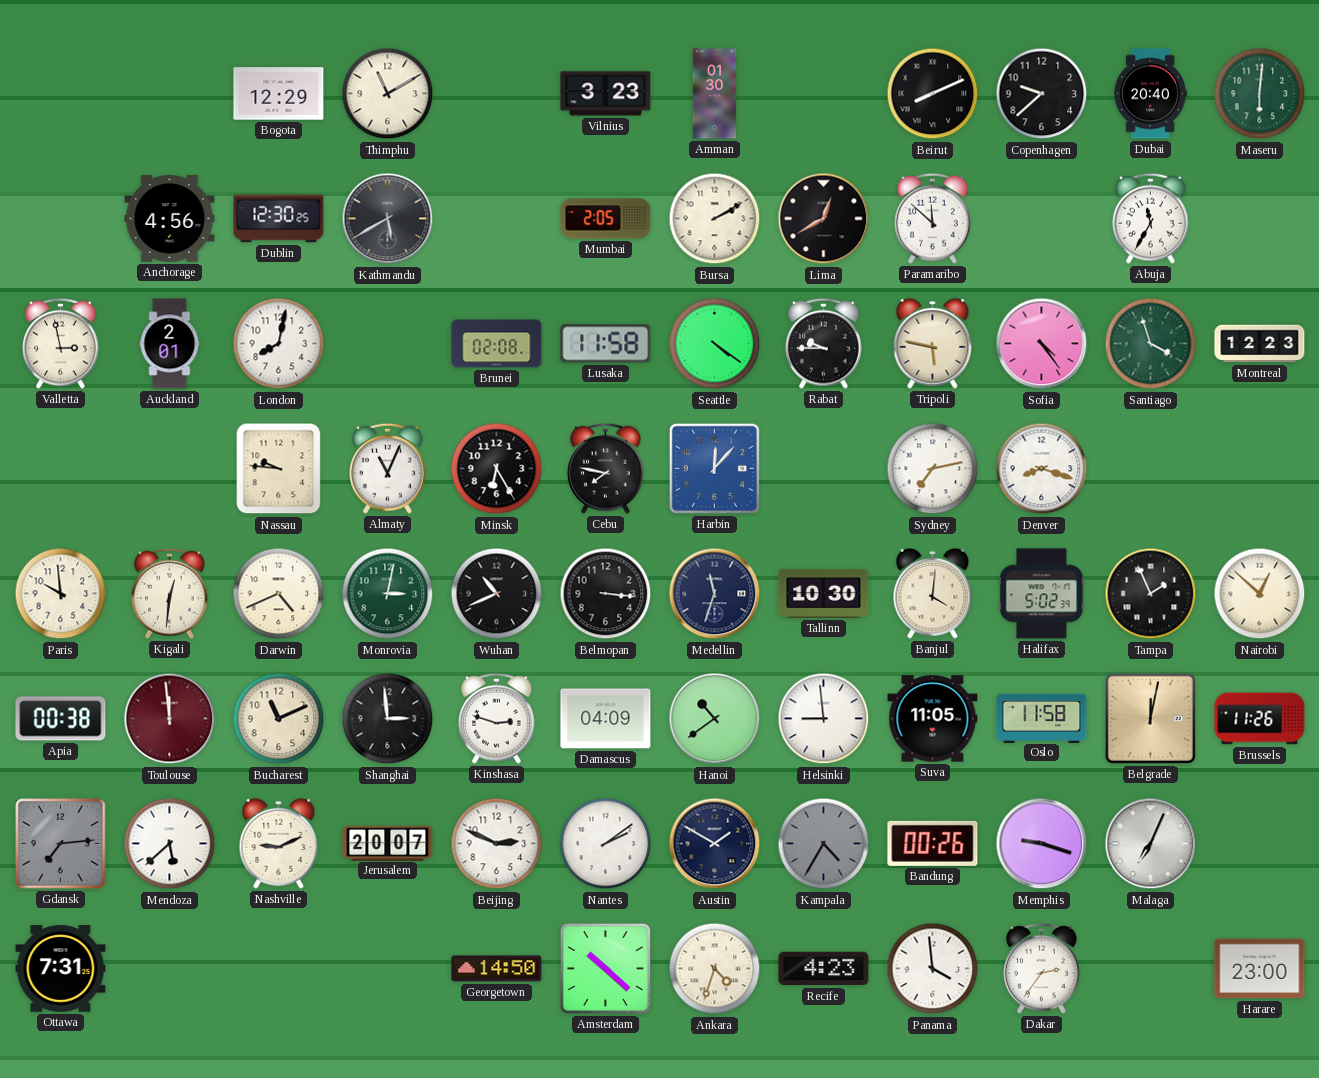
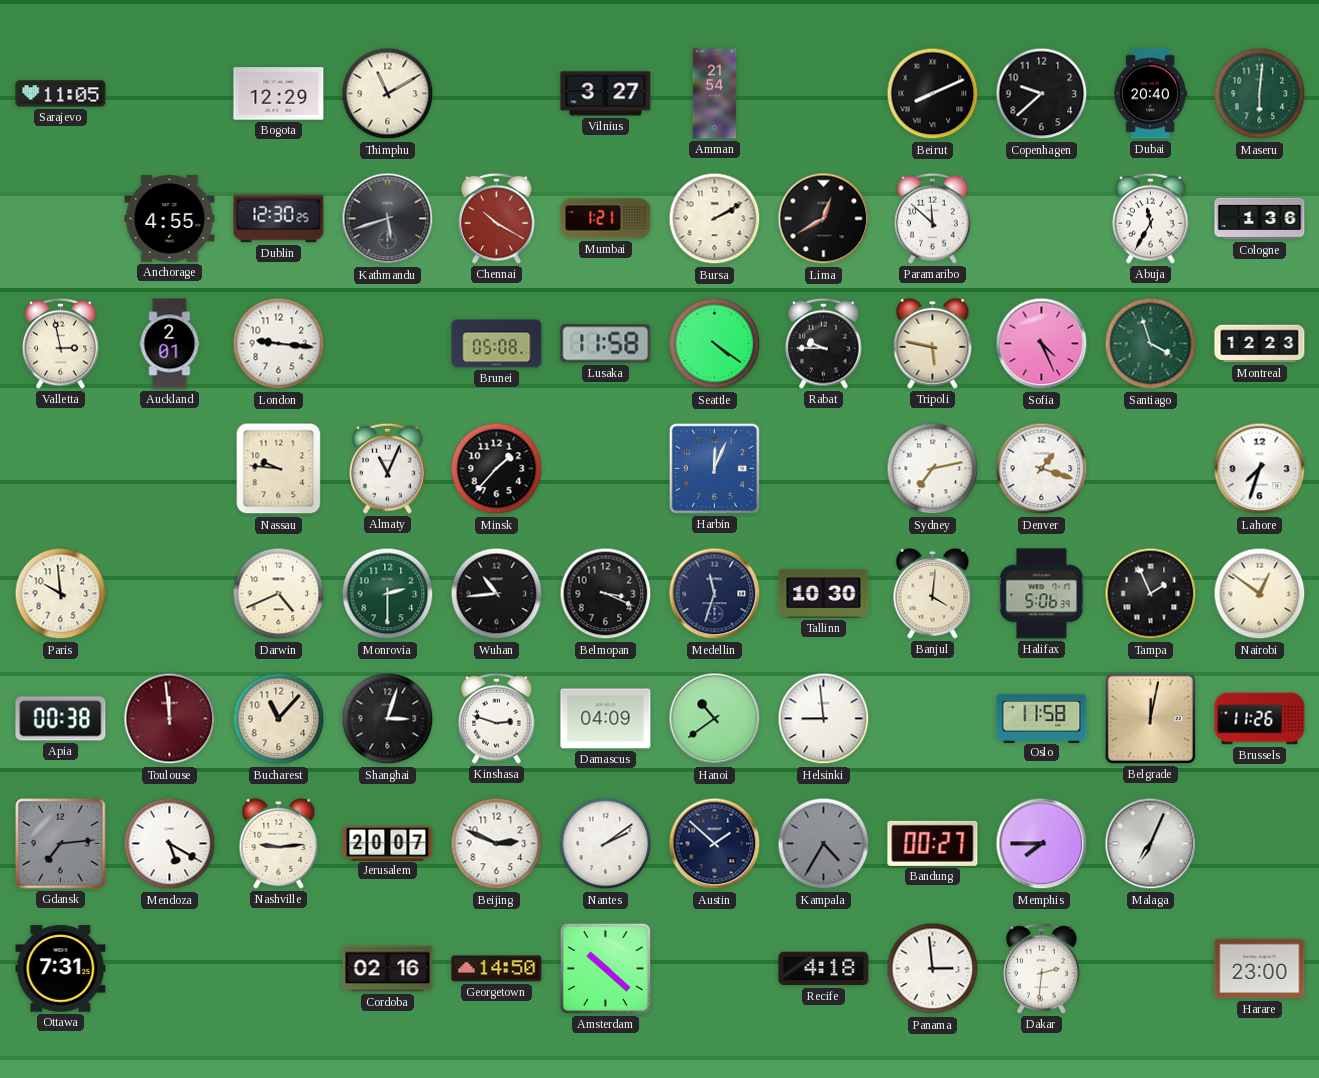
Sarajevo: none -> 11:05
Vilnius: 3:23 -> 3:27
Amman: 01:30 -> 21:54
Anchorage: 4:56 -> 4:55
Kathmandu: 5:40 -> 5:42
Chennai: none -> 10:20
Mumbai: 2:05 -> 1:21
Cologne: none -> 1:36
London: 8:02 -> 9:16
Brunei: 02:08 -> 05:08
Sofia: 4:24 -> 4:26
Minsk: 6:25 -> 1:37
Cebu: 7:47 -> none
Harbin: 12:07 -> 12:04
Denver: 8:18 -> 1:18
Lahore: none -> 7:33
Kigali: 12:31 -> none
Monrovia: 3:02 -> 2:30
Wuhan: 10:41 -> 10:44
Belmopan: 3:16 -> 3:19
Halifax: 5:02 -> 5:06
Nairobi: 12:52 -> 12:51
Bucharest: 11:11 -> 11:07
Shanghai: 2:59 -> 3:03
Suva: 11:05 -> none
Mendoza: 5:38 -> 5:20
Nashville: 9:11 -> 9:14
Austin: 1:50 -> 1:52
Bandung: 00:26 -> 00:27
Memphis: 9:18 -> 7:45
Cordoba: none -> 02:16
Ankara: 4:33 -> none
Recife: 4:23 -> 4:18
Panama: 3:59 -> 2:59
Dakar: 2:36 -> 2:31
